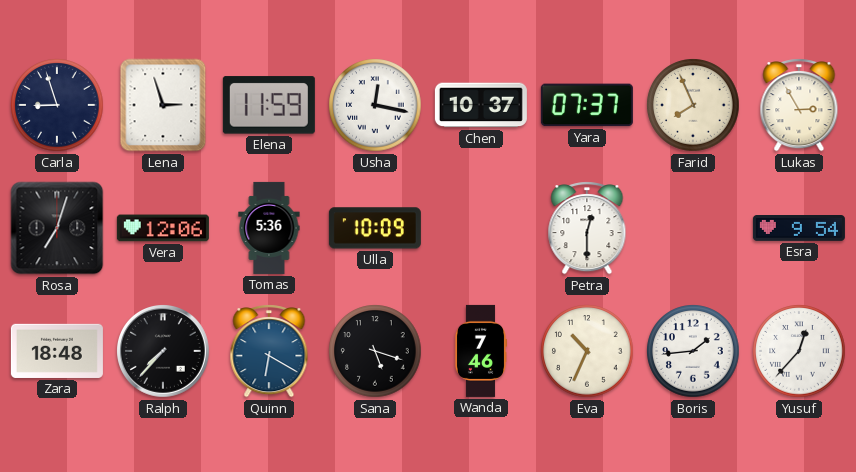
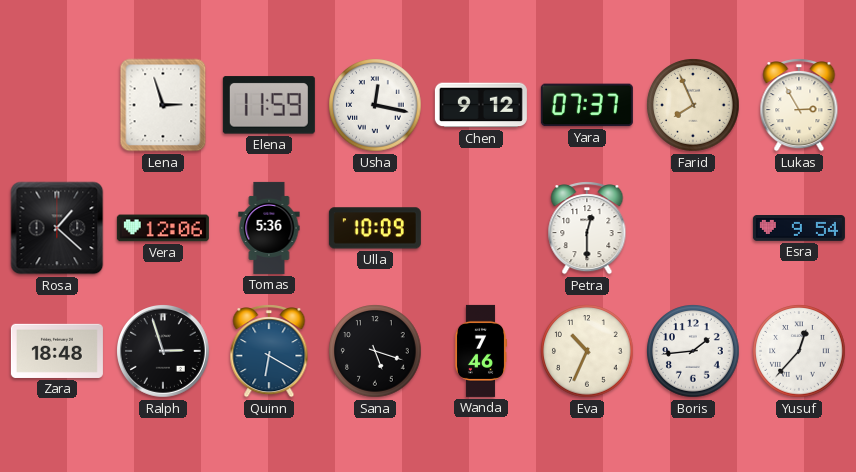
Carla: 8:57 -> none
Chen: 10:37 -> 9:12
Rosa: 7:03 -> 1:22
Ralph: 7:37 -> 2:57
